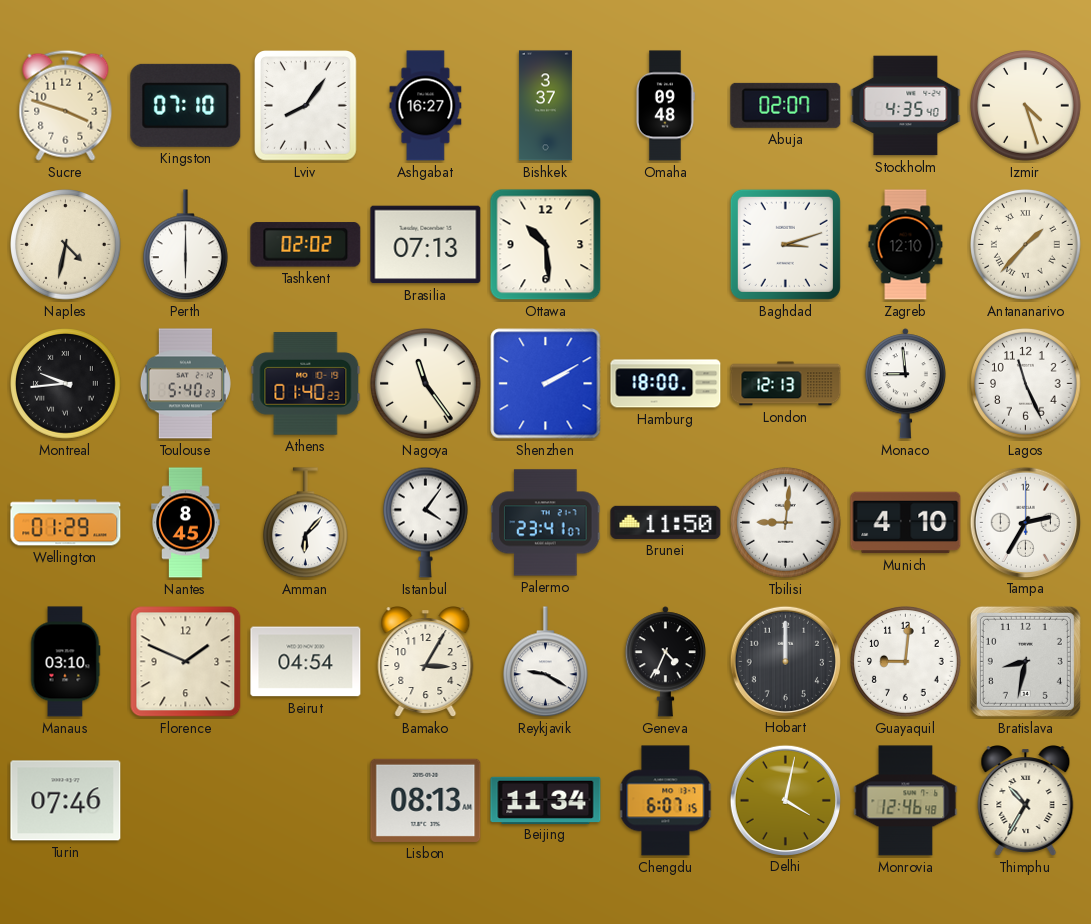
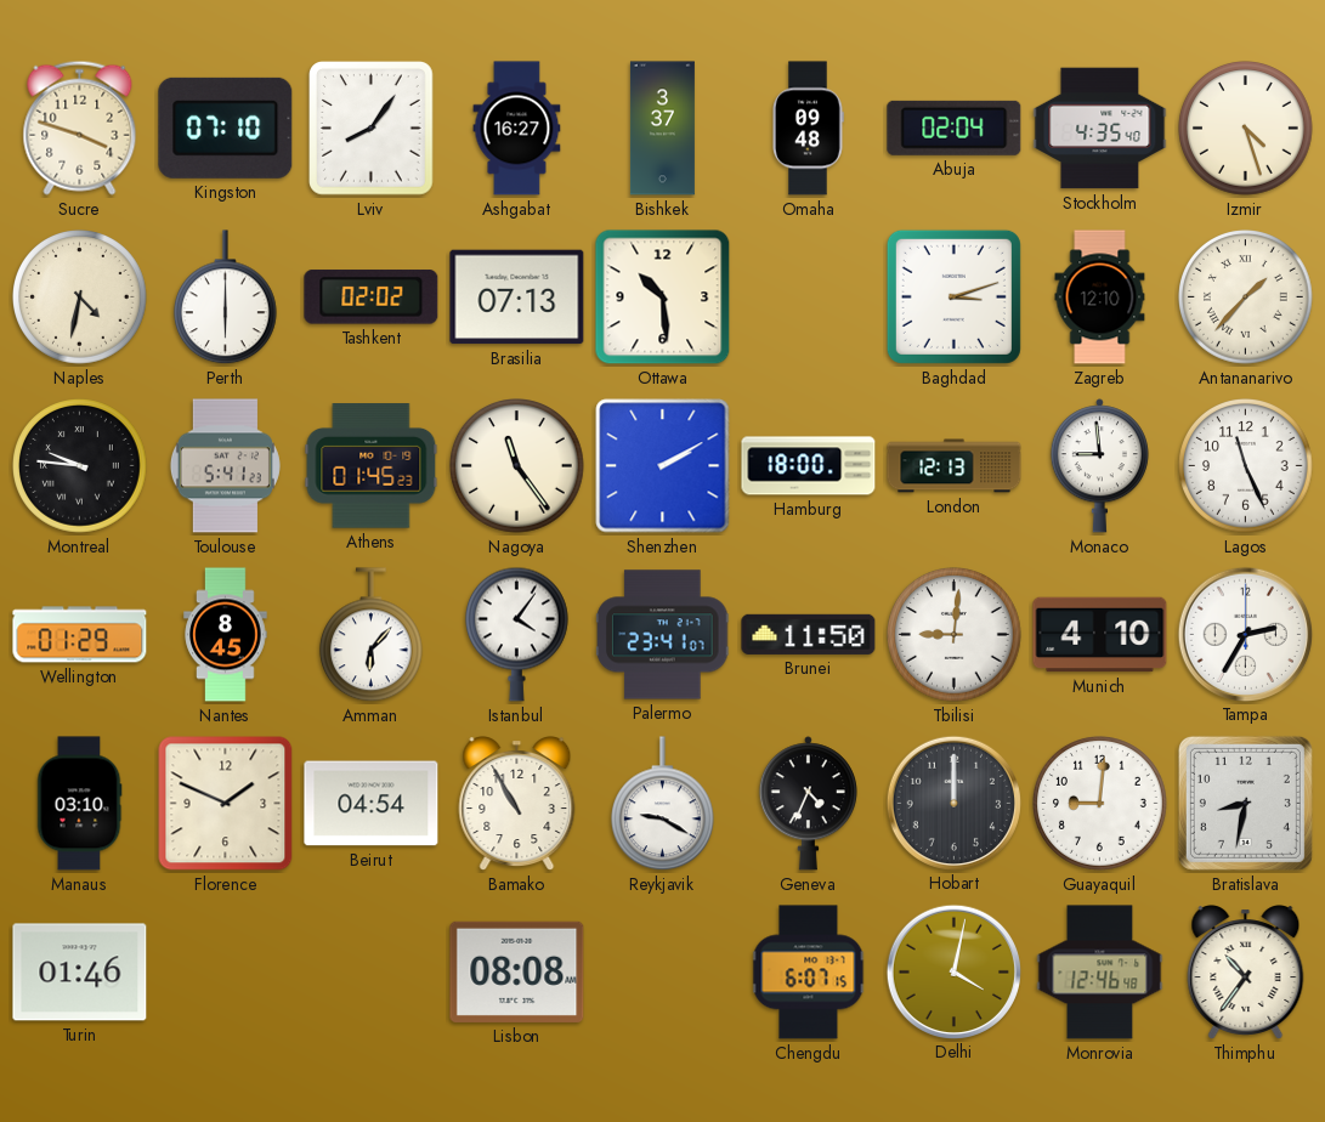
Abuja: 02:07 -> 02:04
Montreal: 9:44 -> 9:46
Toulouse: 5:40 -> 5:41
Athens: 01:40 -> 01:45
Bamako: 3:05 -> 10:55
Turin: 07:46 -> 01:46
Lisbon: 08:13 -> 08:08
Beijing: 11:34 -> none
Thimphu: 10:35 -> 10:36
